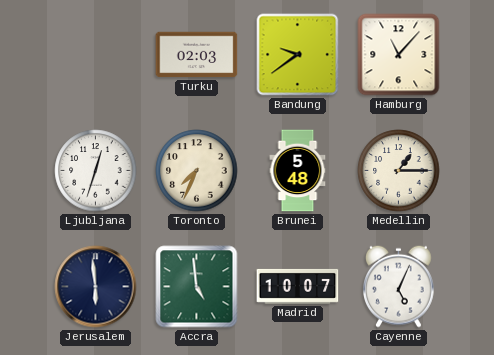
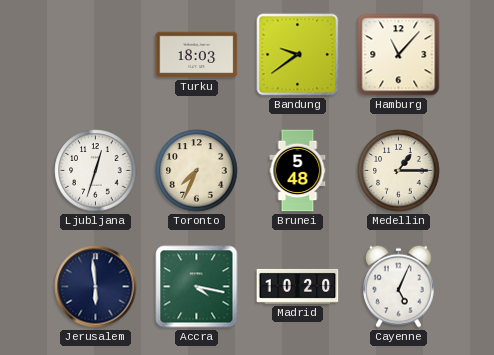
Turku: 02:03 -> 18:03
Accra: 4:59 -> 4:17
Madrid: 10:07 -> 10:20
